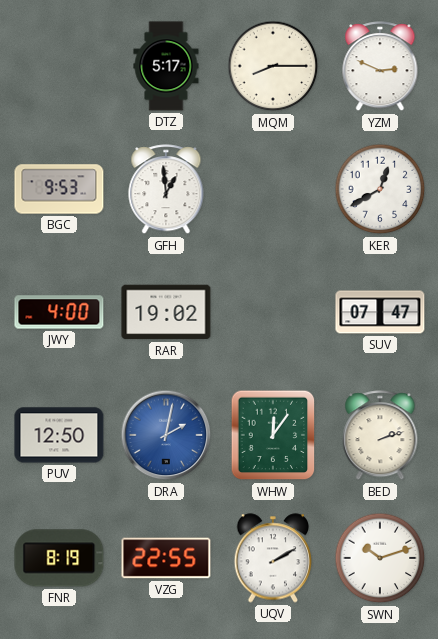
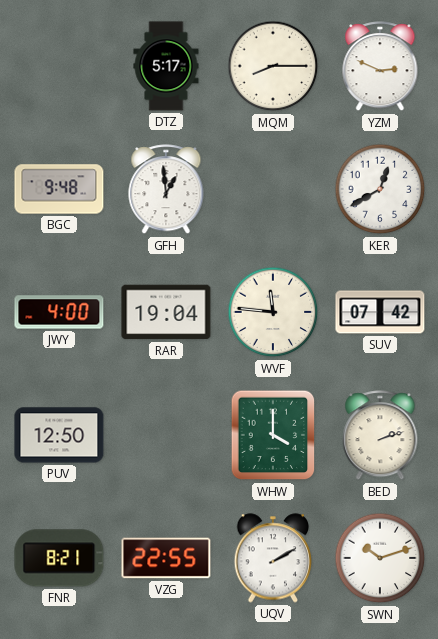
BGC: 9:53 -> 9:48
RAR: 19:02 -> 19:04
WVF: none -> 11:46
SUV: 07:47 -> 07:42
DRA: 2:02 -> none
WHW: 12:06 -> 4:00
FNR: 8:19 -> 8:21
